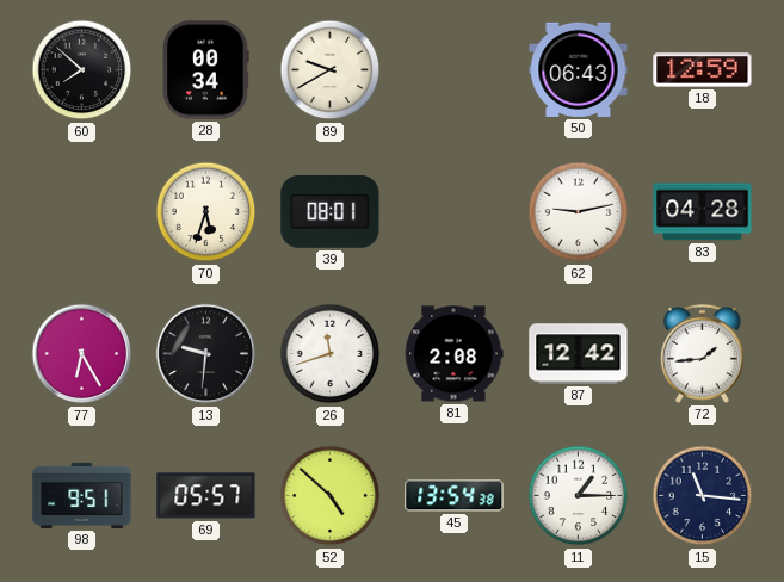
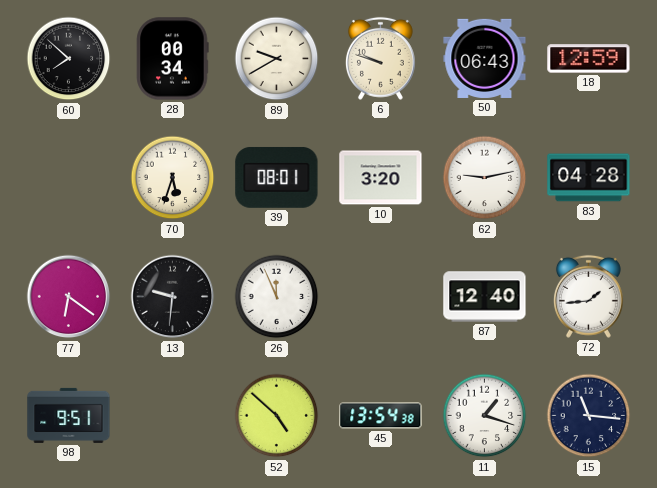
6: none -> 9:48
10: none -> 3:20
77: 6:25 -> 6:21
26: 11:42 -> 11:56
81: 2:08 -> none
87: 12:42 -> 12:40
69: 05:57 -> none
11: 1:15 -> 1:18
